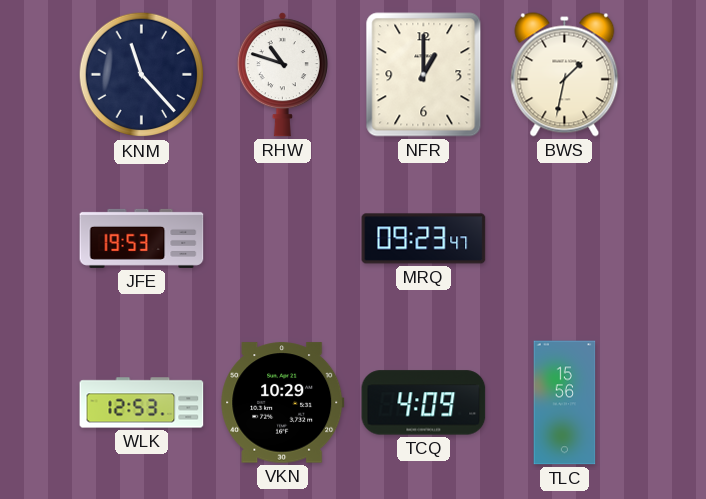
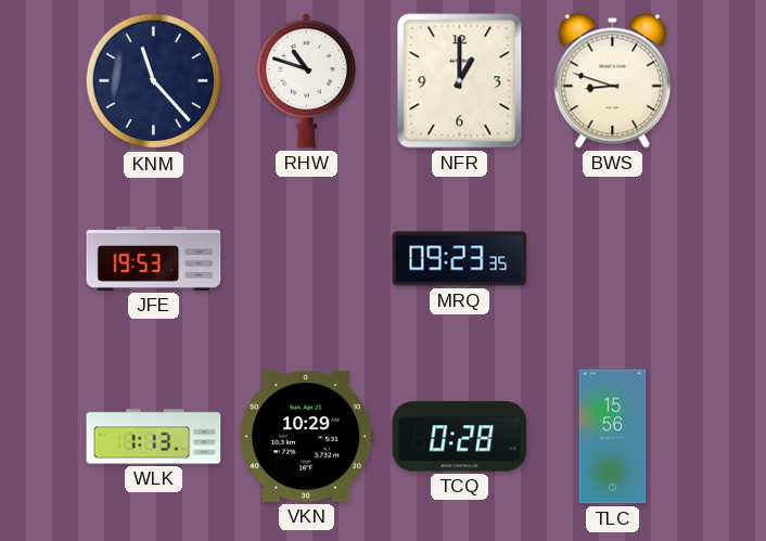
BWS: 1:32 -> 8:48
MRQ: 09:23:47 -> 09:23:35
WLK: 12:53 -> 1:13
TCQ: 4:09 -> 0:28
